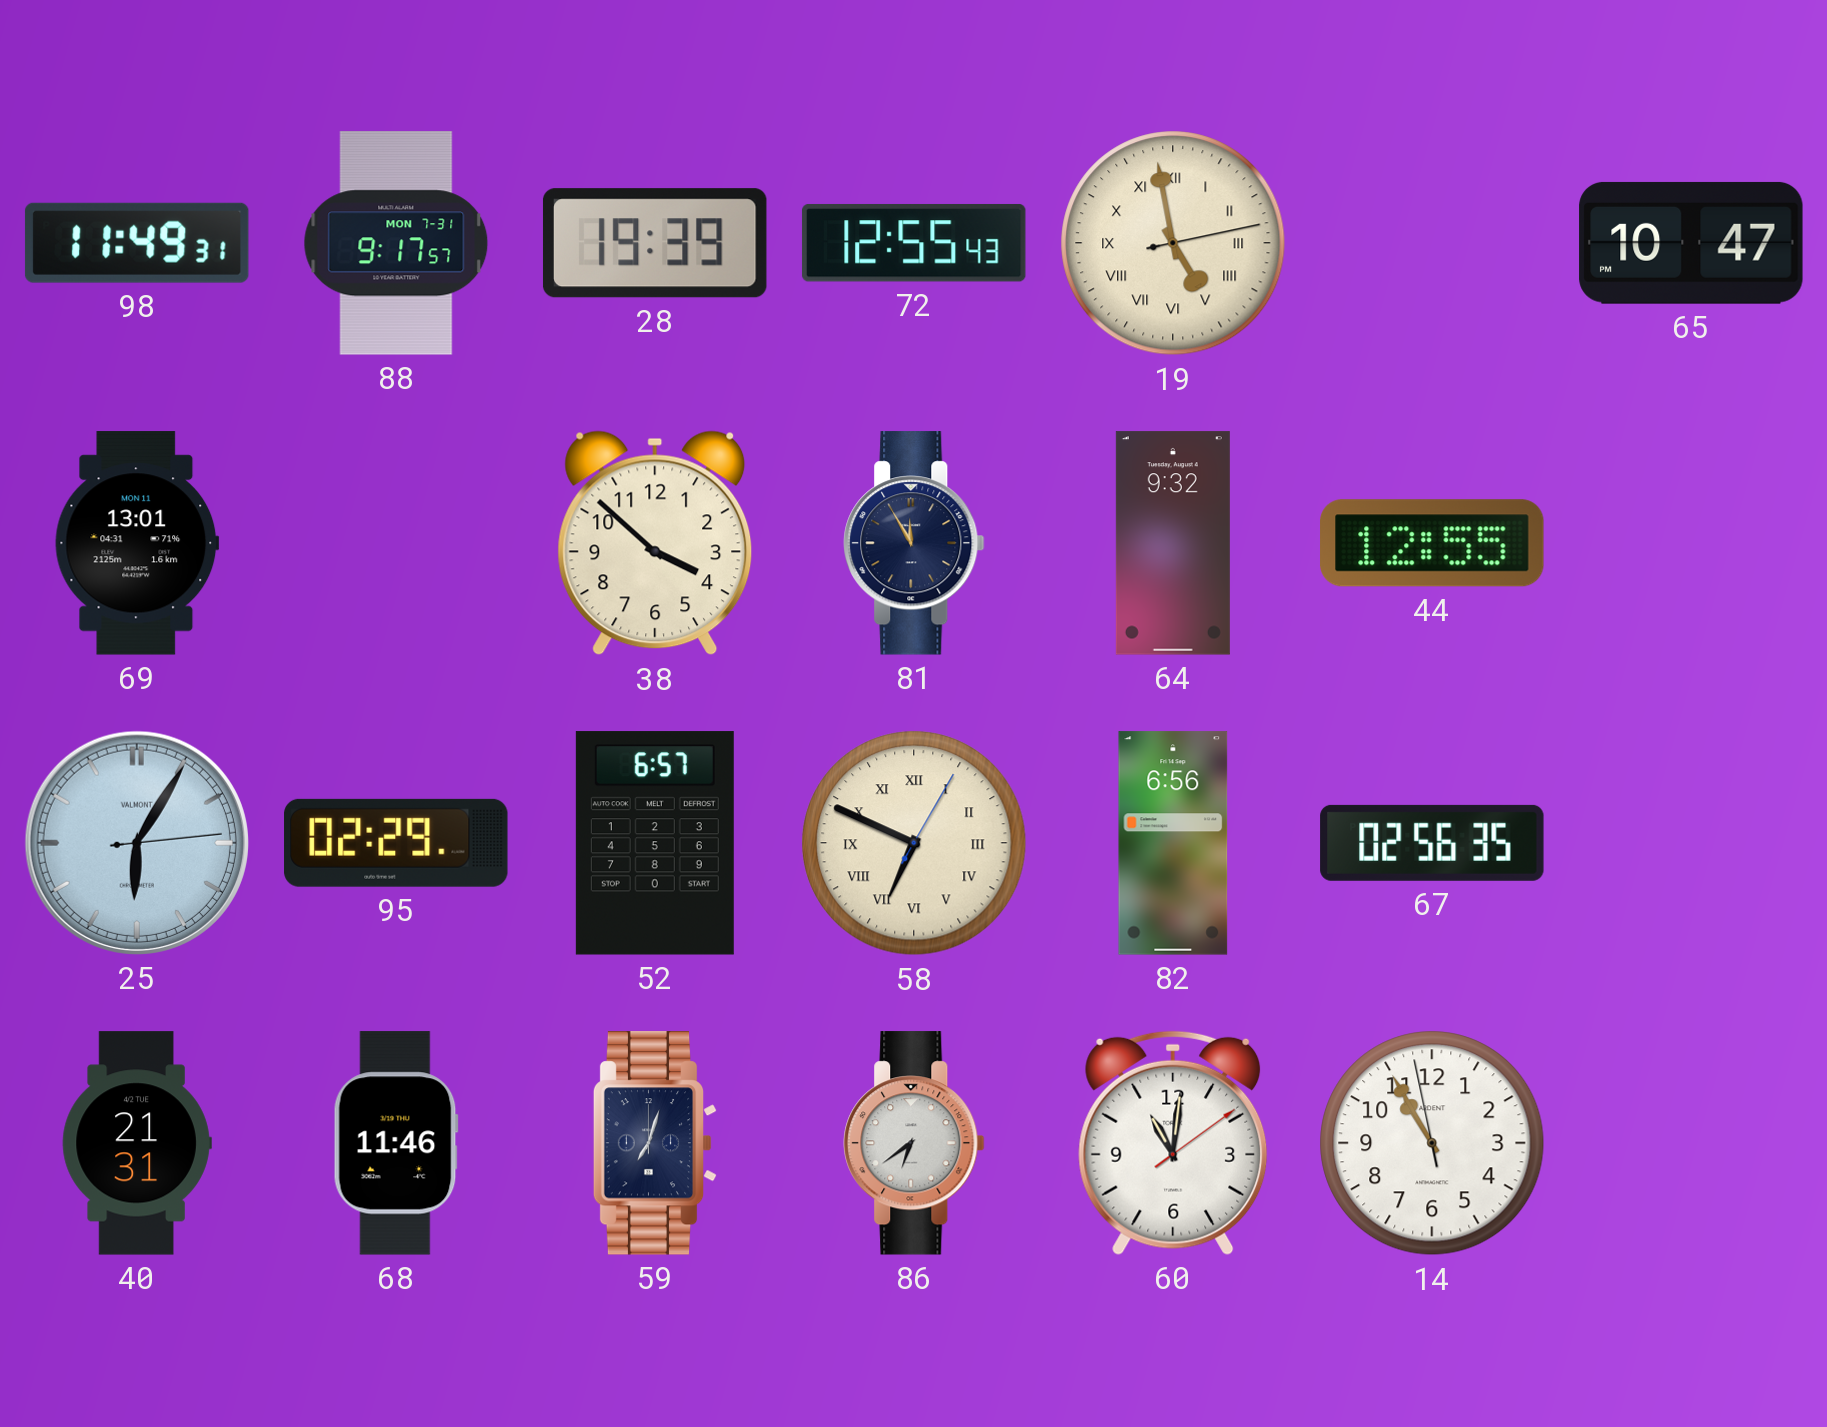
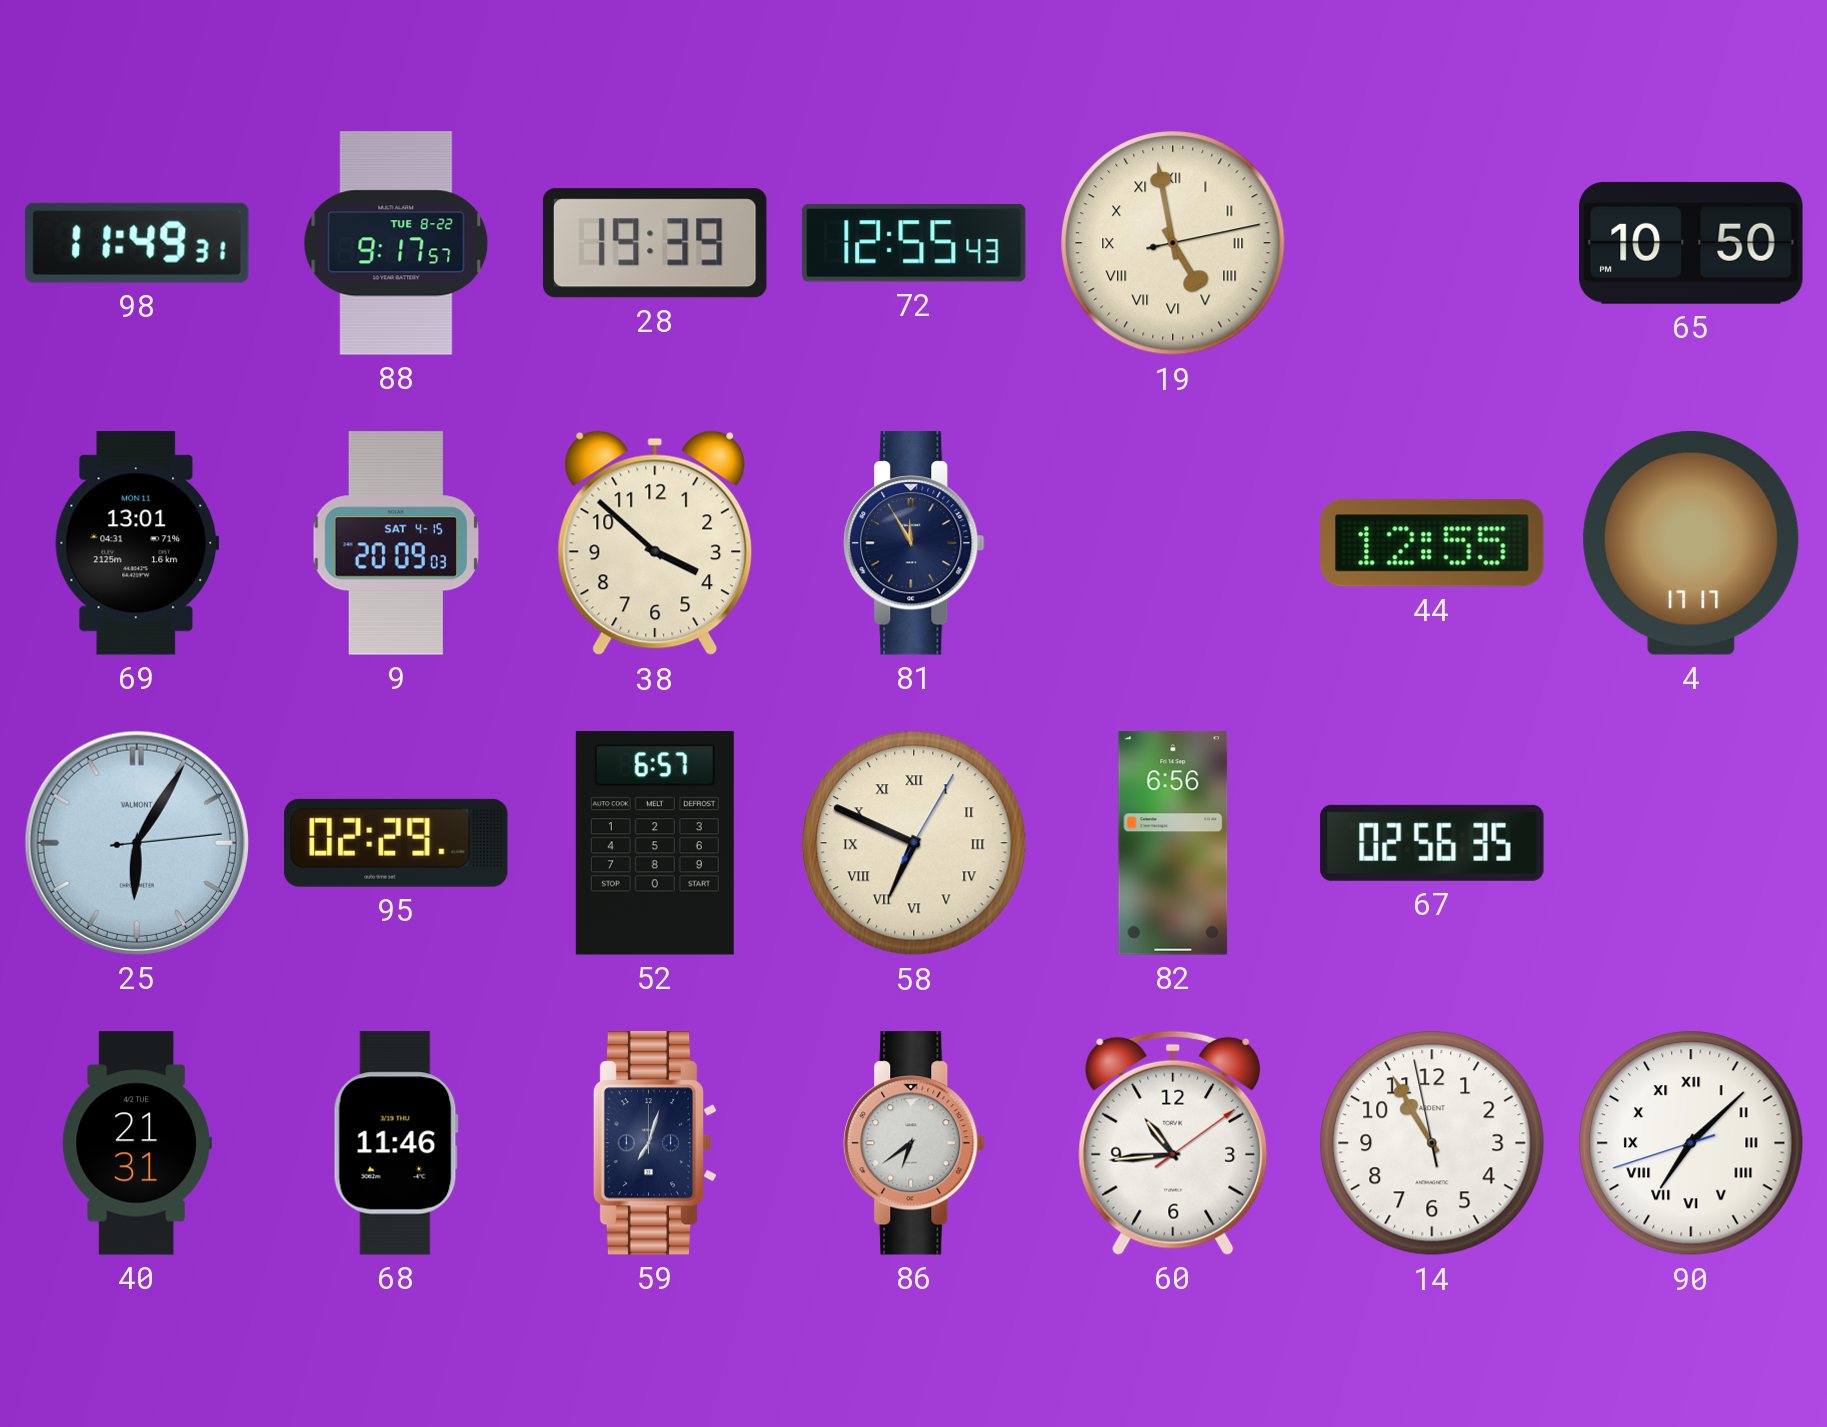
88 date: MON 7-31 -> TUE 8-22
65: 10:47 -> 10:50
9: none -> 20:09
64: 9:32 -> none
4: none -> 17:17
60: 11:01 -> 10:44
90: none -> 7:07
